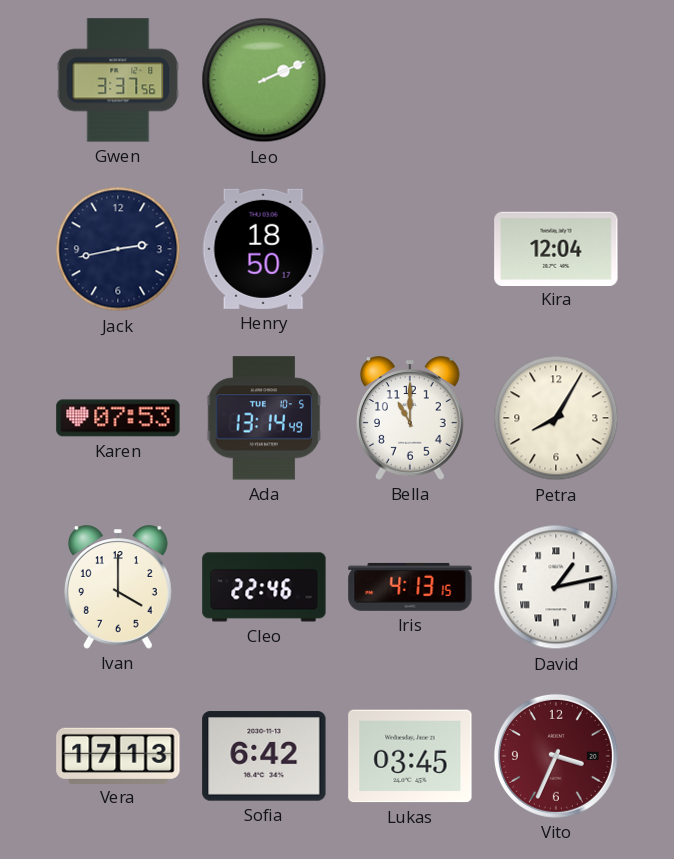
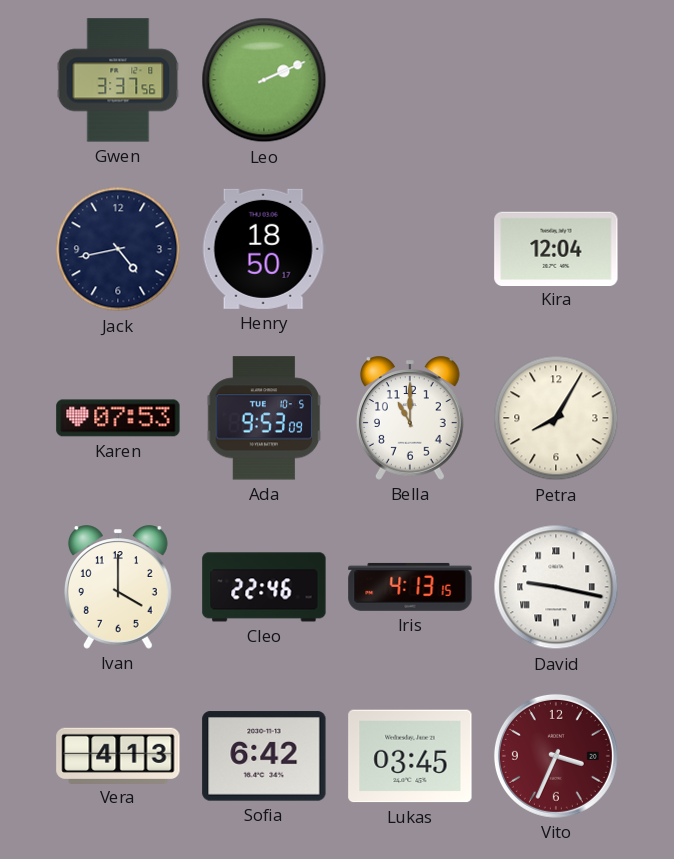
Jack: 2:43 -> 4:43
Ada: 13:14 -> 9:53
David: 1:13 -> 9:17
Vera: 17:13 -> 4:13
